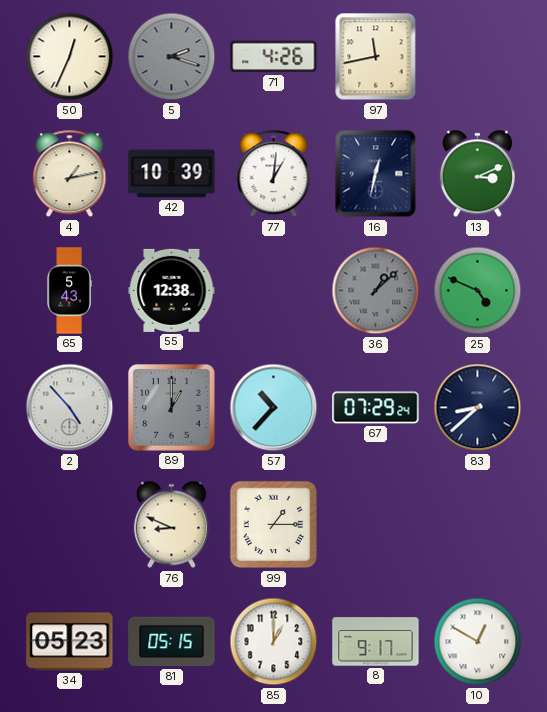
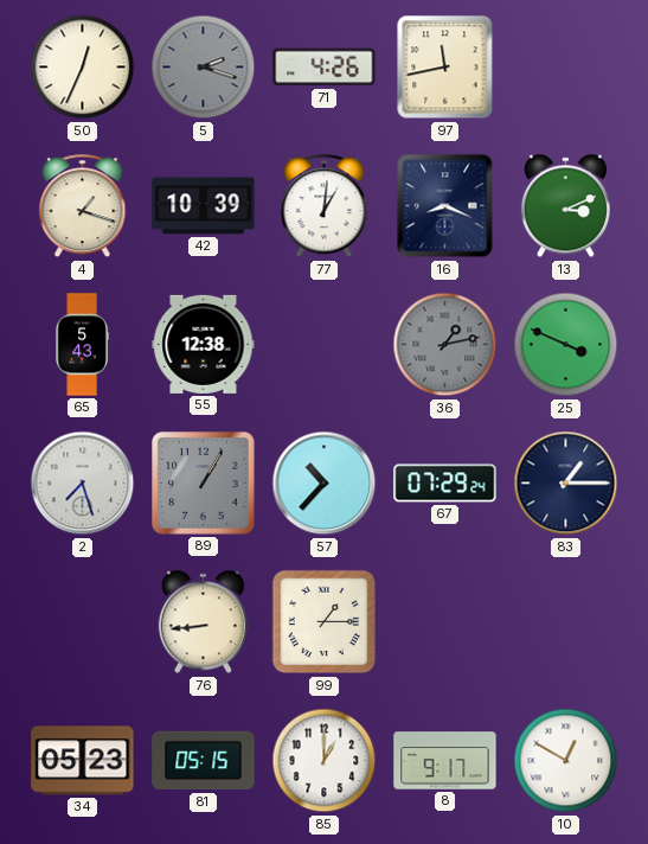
4: 1:13 -> 1:18
16: 12:32 -> 8:19
36: 1:08 -> 1:13
25: 4:49 -> 3:49
2: 4:53 -> 7:27
89: 1:00 -> 1:05
83: 8:38 -> 1:15
76: 8:49 -> 8:44
